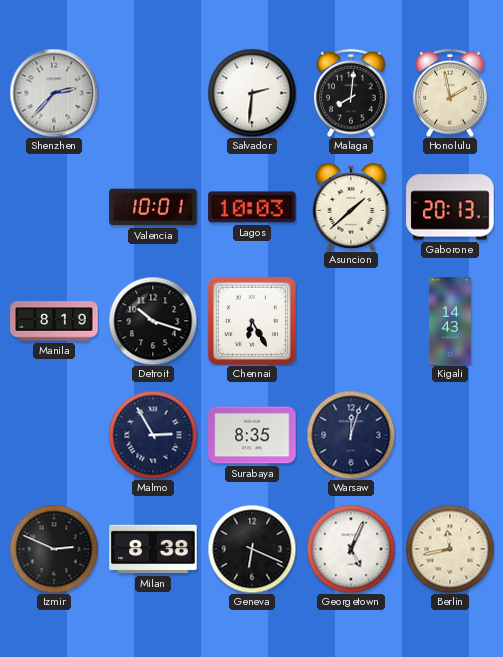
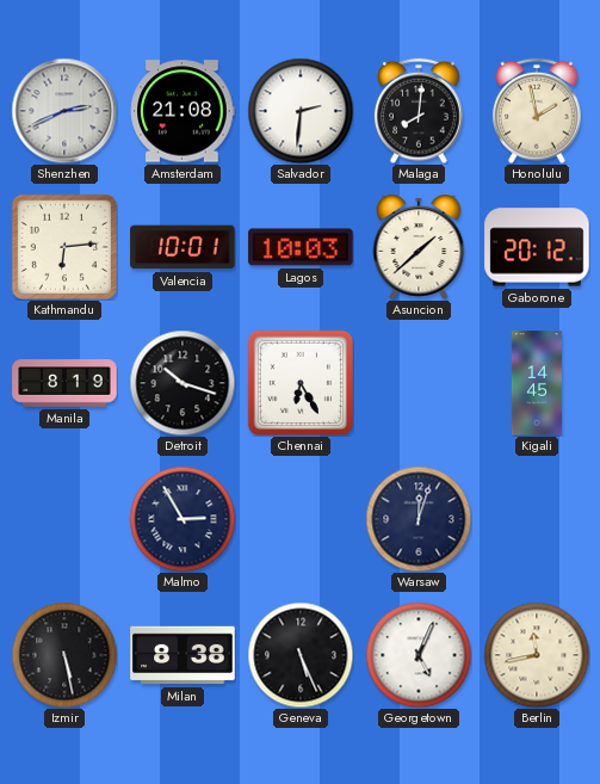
Shenzhen: 2:37 -> 2:41
Amsterdam: none -> 21:08
Kathmandu: none -> 6:14
Gaborone: 20:13 -> 20:12
Kigali: 14:43 -> 14:45
Surabaya: 8:35 -> none
Izmir: 2:49 -> 5:28
Geneva: 6:19 -> 5:26
